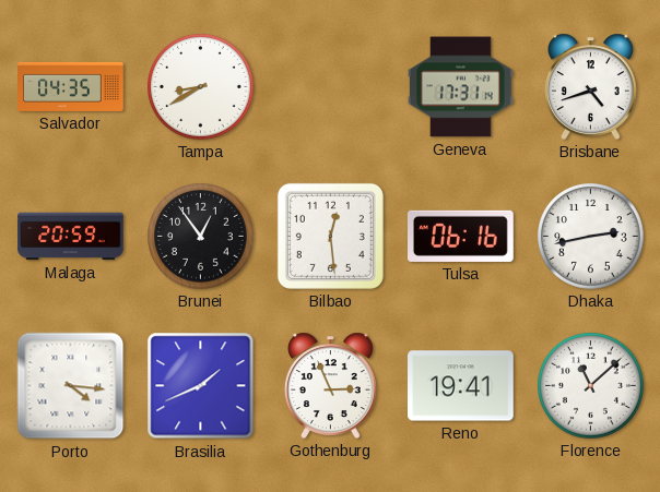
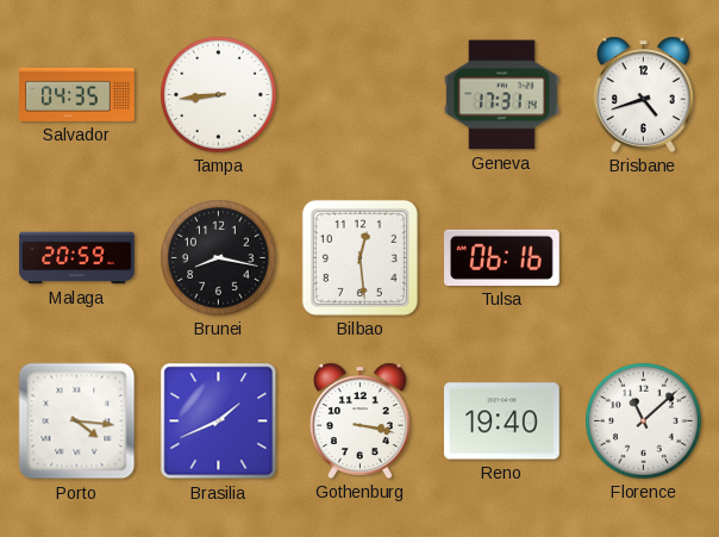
Tampa: 8:40 -> 8:44
Brunei: 12:54 -> 8:17
Dhaka: 2:43 -> none
Gothenburg: 2:56 -> 3:17
Reno: 19:41 -> 19:40
